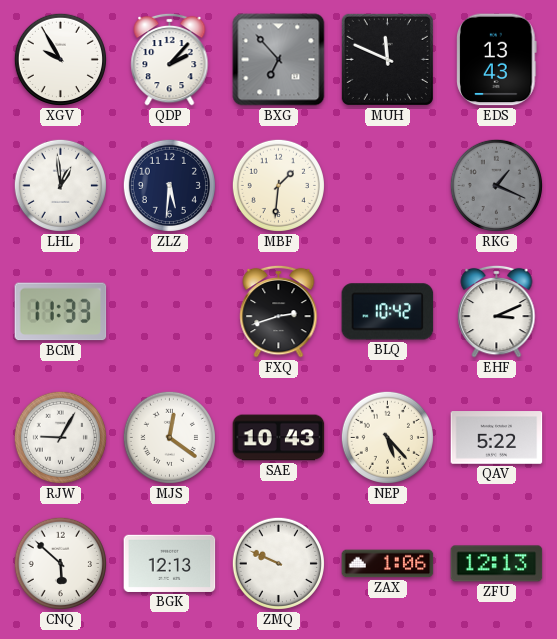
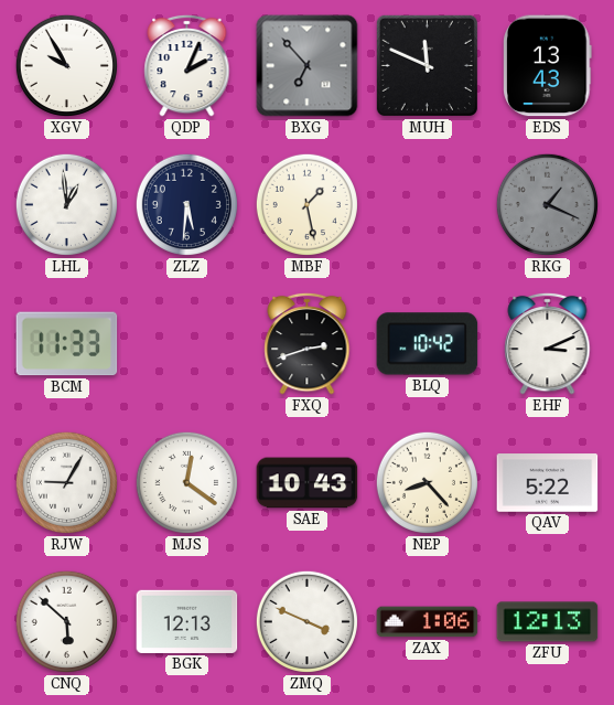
QDP: 2:07 -> 2:04
MBF: 1:31 -> 1:28
NEP: 5:23 -> 8:23
ZMQ: 9:49 -> 3:49
